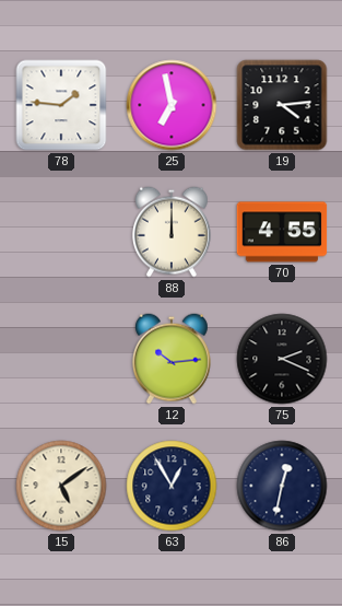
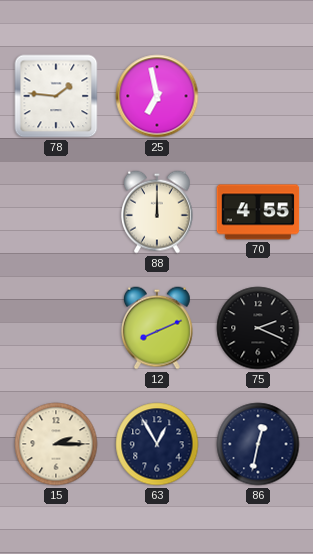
19: 4:14 -> none
12: 10:14 -> 8:11
15: 5:09 -> 2:15
